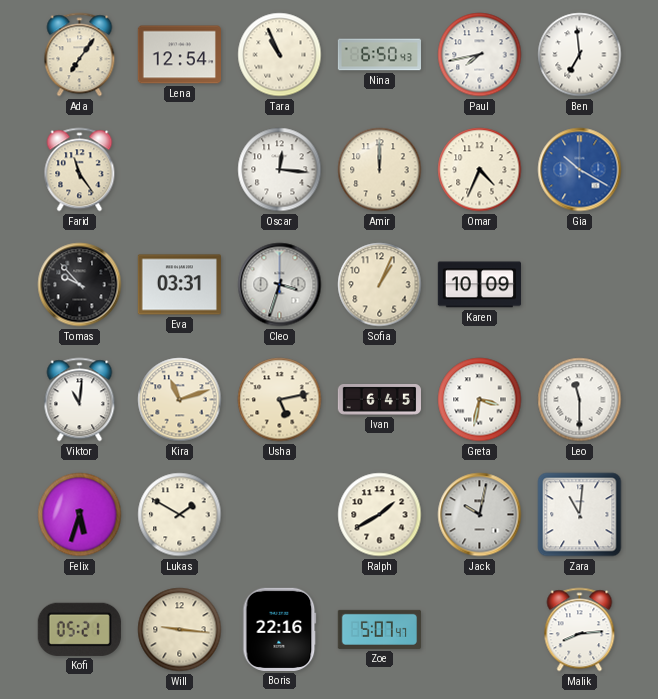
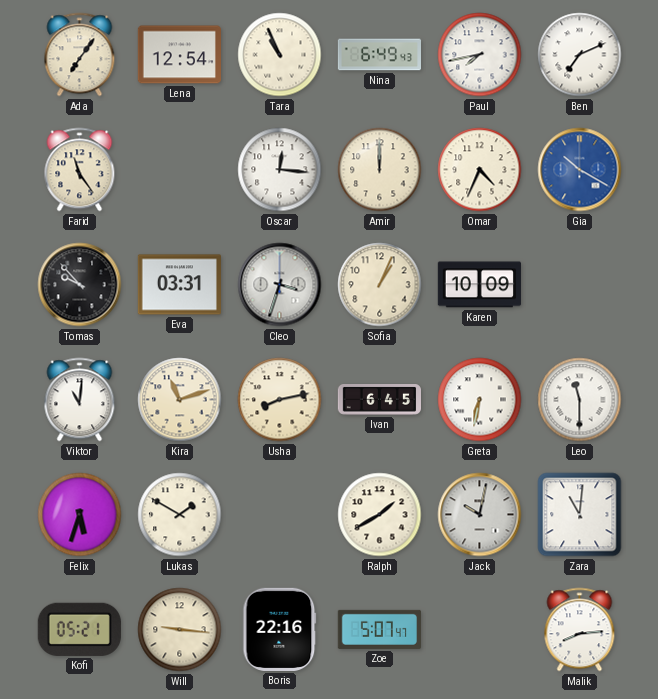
Nina: 6:50 -> 6:49
Ben: 6:59 -> 7:11
Usha: 5:13 -> 8:13
Greta: 3:32 -> 6:32
